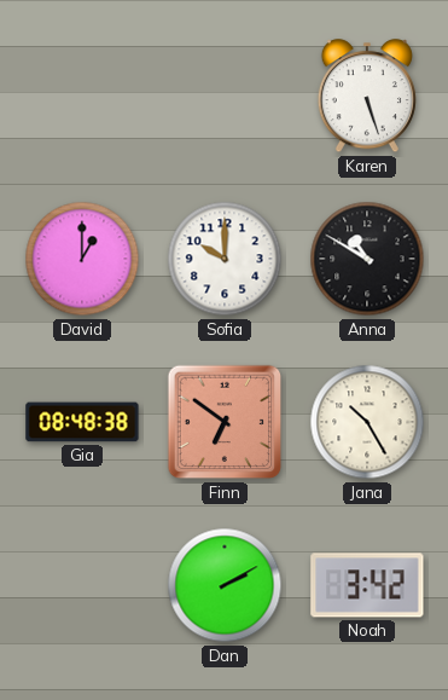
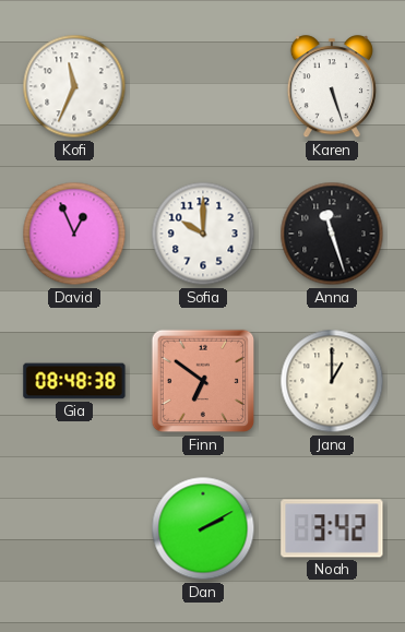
Kofi: none -> 11:34
David: 1:00 -> 12:56
Anna: 10:50 -> 11:27
Jana: 10:25 -> 1:00
